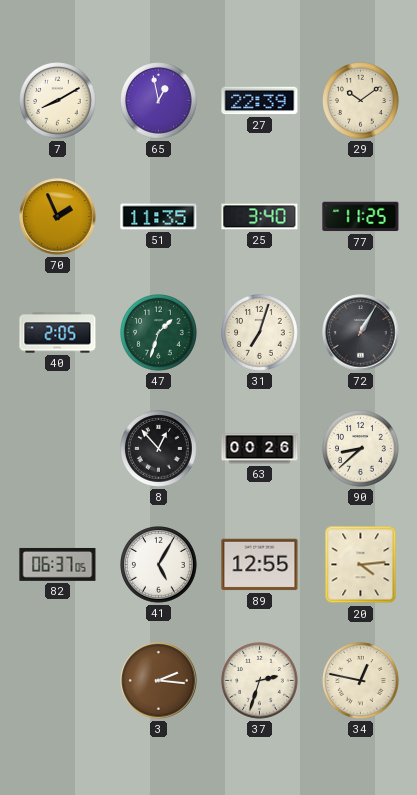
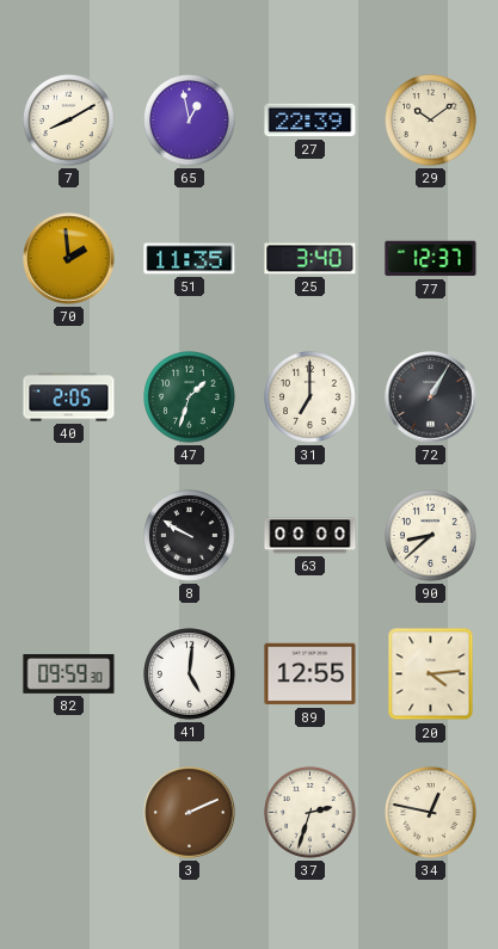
70: 1:56 -> 1:59
77: 11:25 -> 12:37
31: 7:03 -> 7:00
8: 12:53 -> 9:50
63: 00:26 -> 00:00
82: 06:37 -> 09:59
41: 5:05 -> 5:01
3: 2:16 -> 2:11
